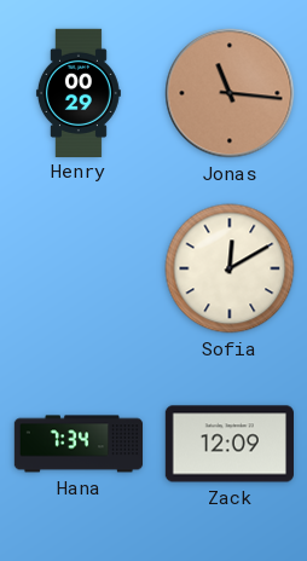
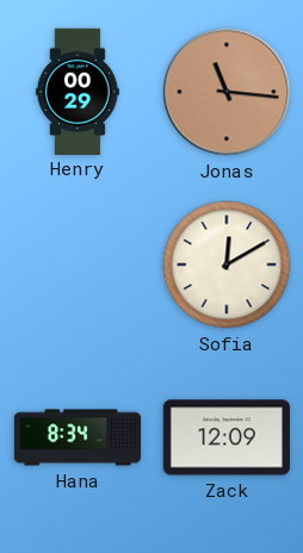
Hana: 7:34 -> 8:34
